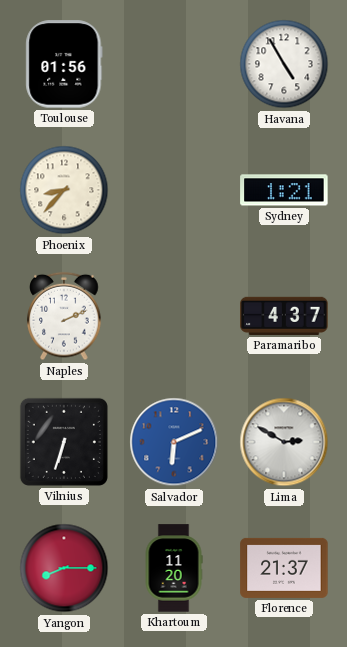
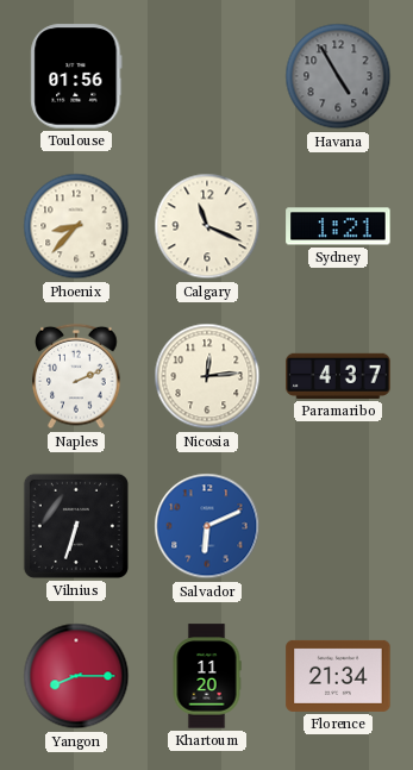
Havana dial: white -> grey
Calgary: none -> 11:19
Nicosia: none -> 12:14
Lima: 2:50 -> none
Florence: 21:37 -> 21:34
